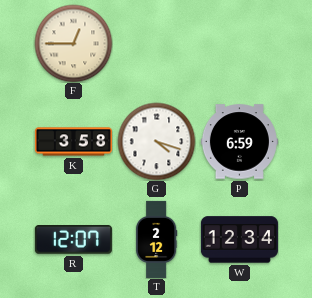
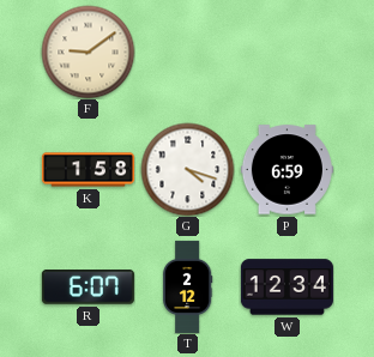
F: 12:45 -> 9:09
K: 3:58 -> 1:58
R: 12:07 -> 6:07
